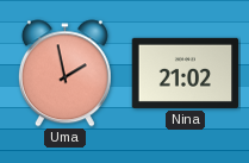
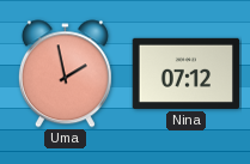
Nina: 21:02 -> 07:12
